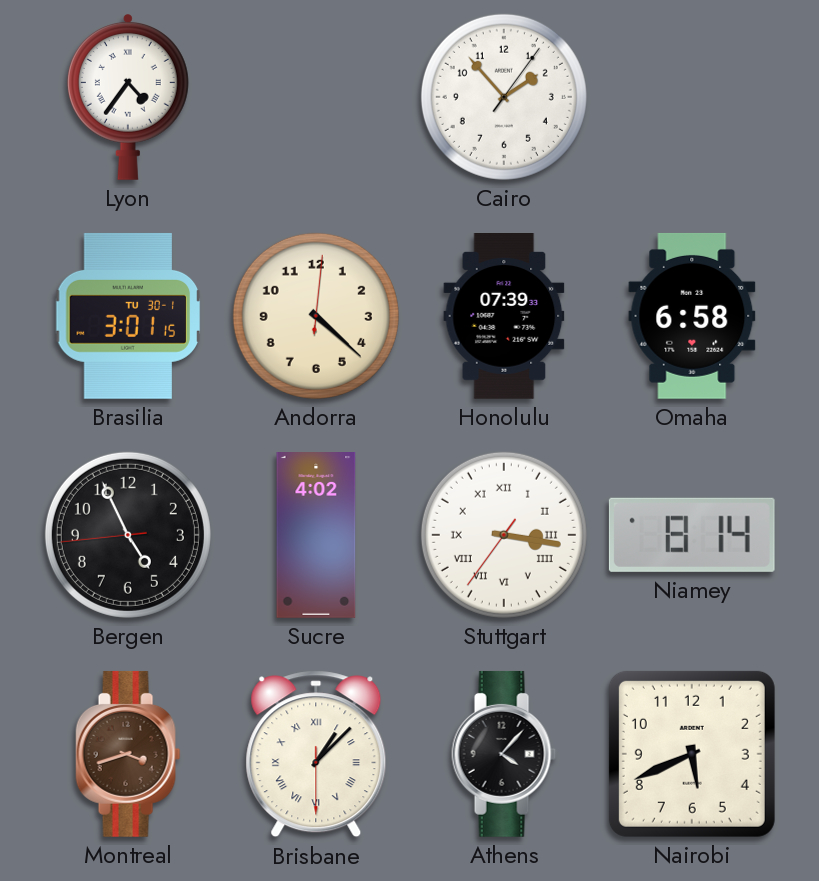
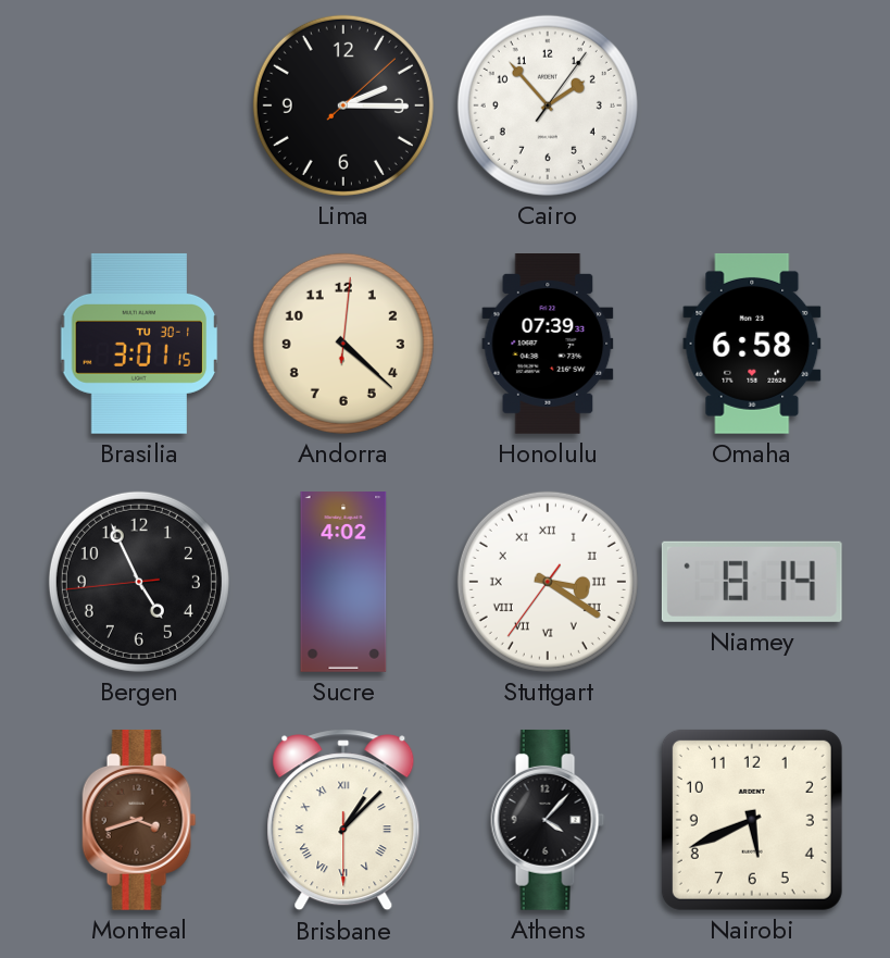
Lyon: 4:36 -> none
Lima: none -> 2:15
Stuttgart: 3:16 -> 3:20
